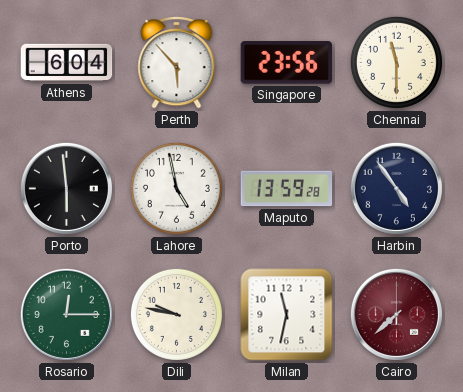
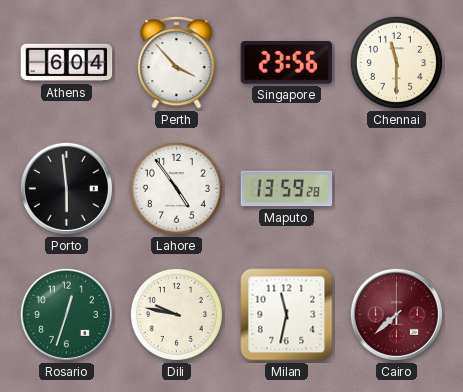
Perth: 5:53 -> 3:53
Lahore: 4:58 -> 4:54
Harbin: 4:54 -> none
Rosario: 12:15 -> 12:33
